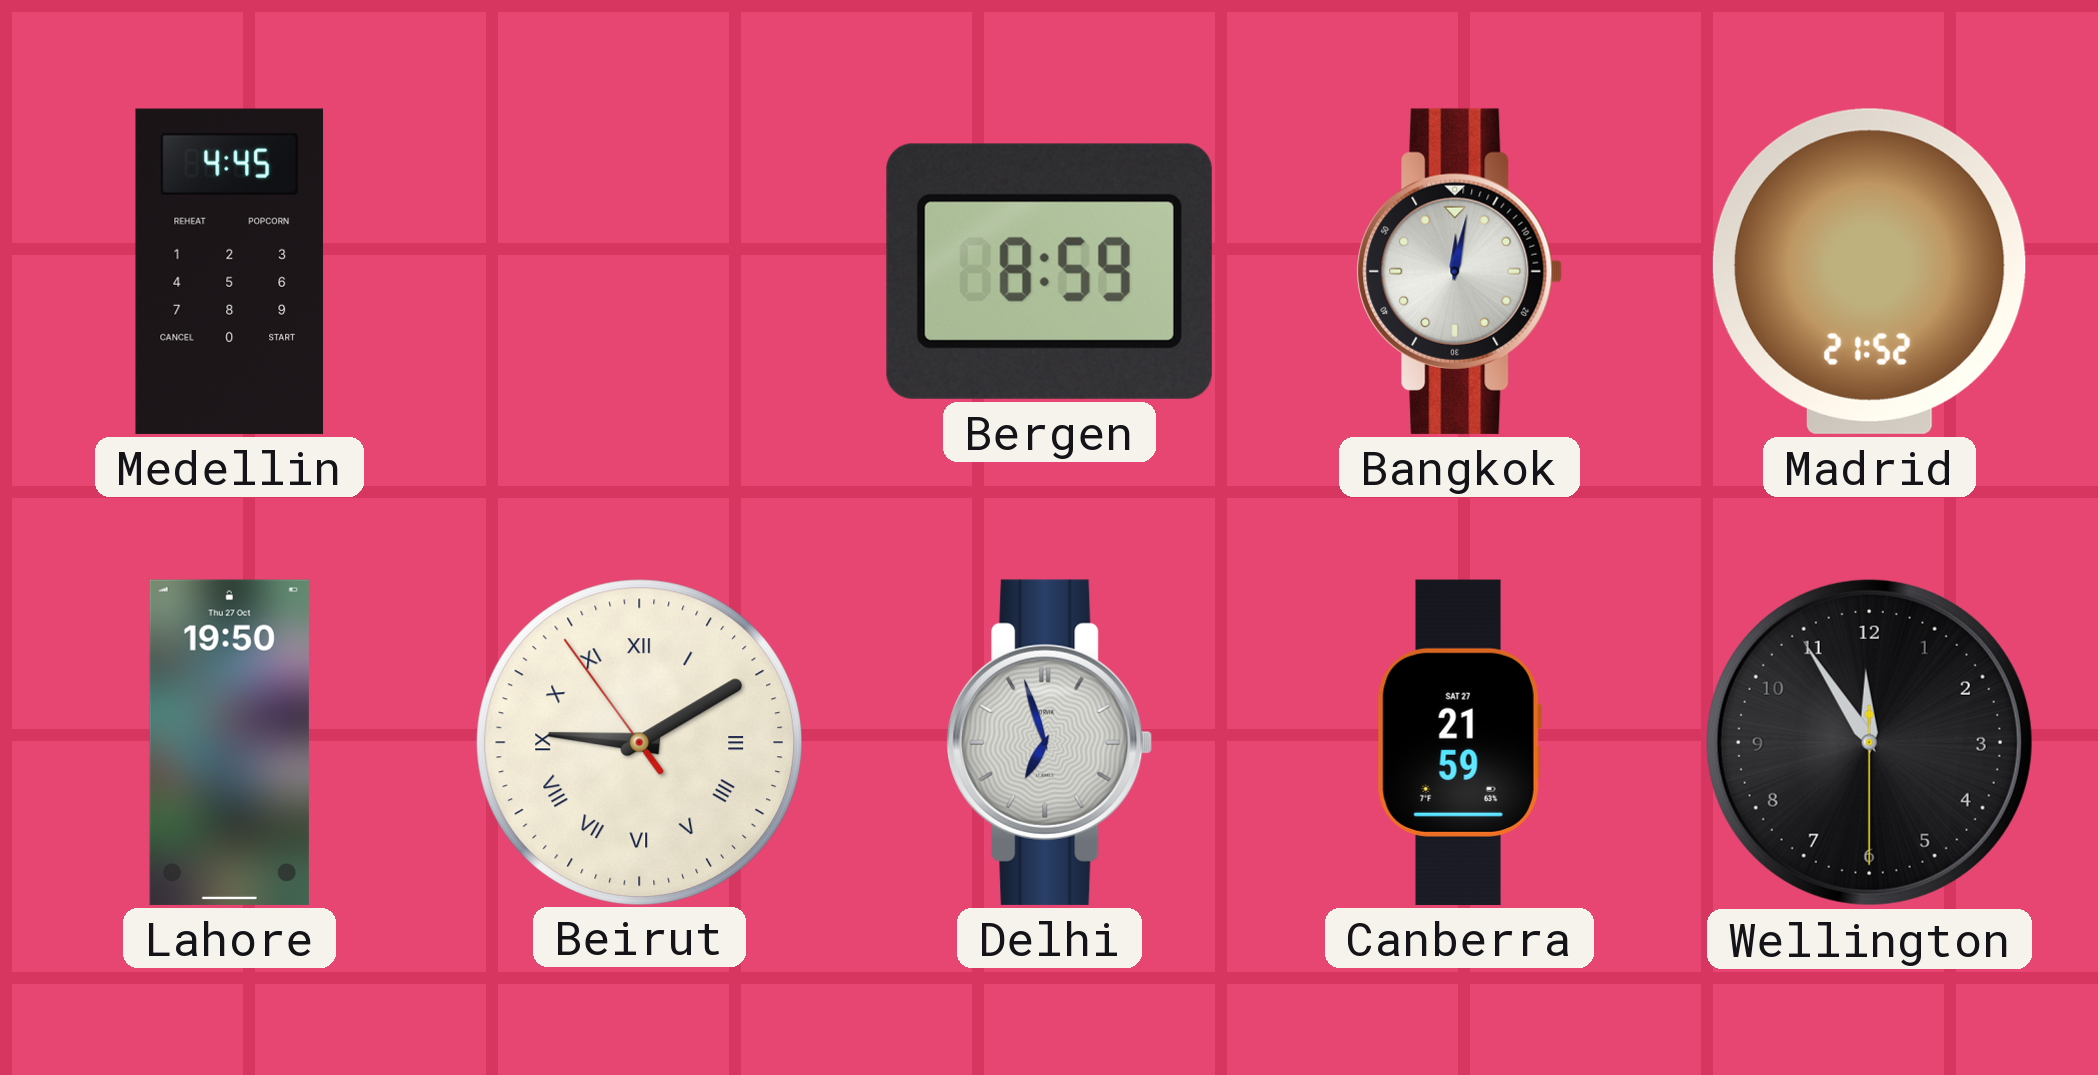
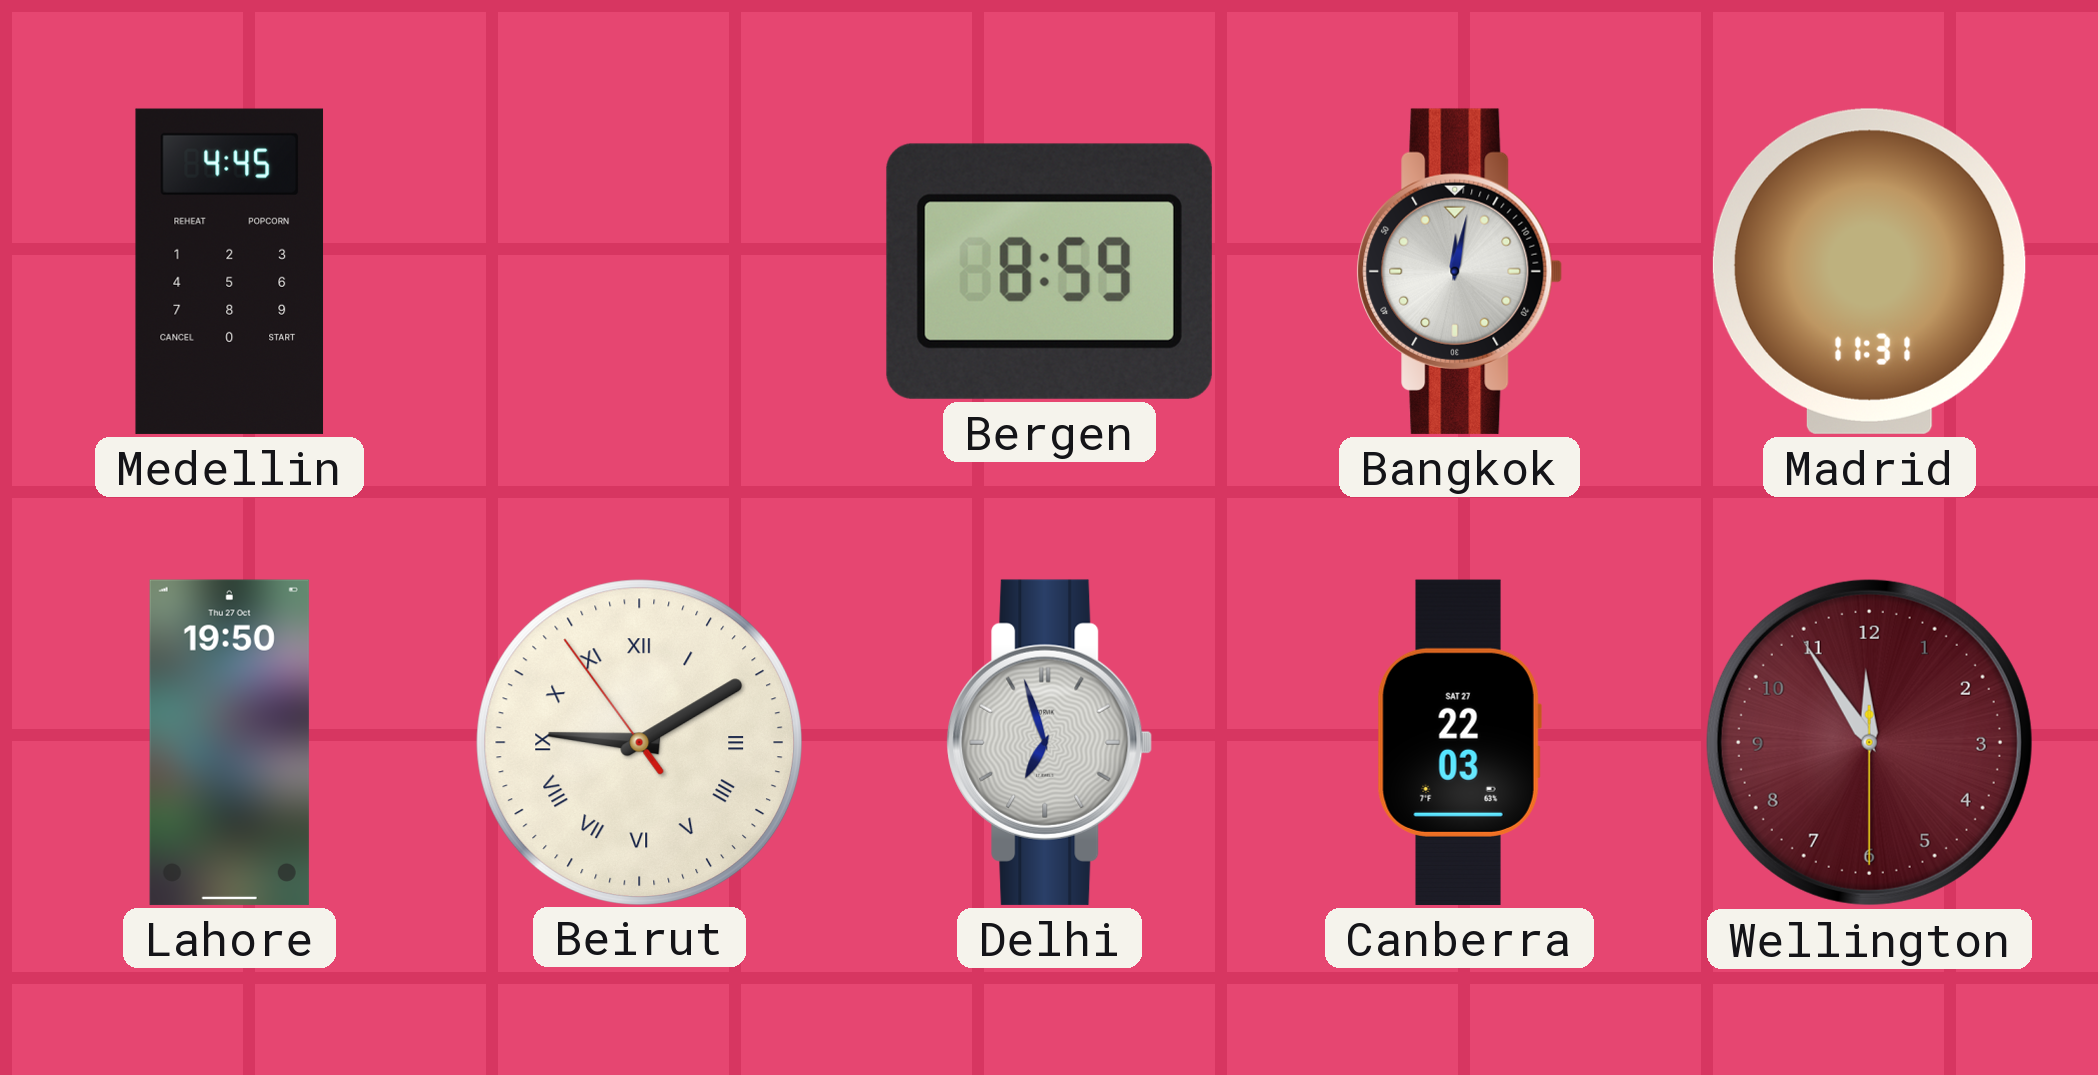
Madrid: 21:52 -> 11:31
Canberra: 21:59 -> 22:03
Wellington dial: black -> burgundy
